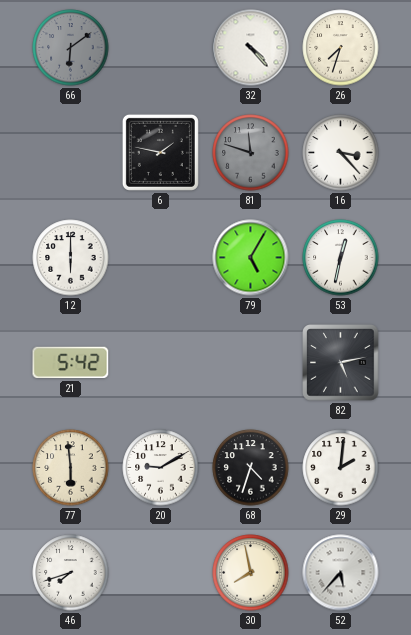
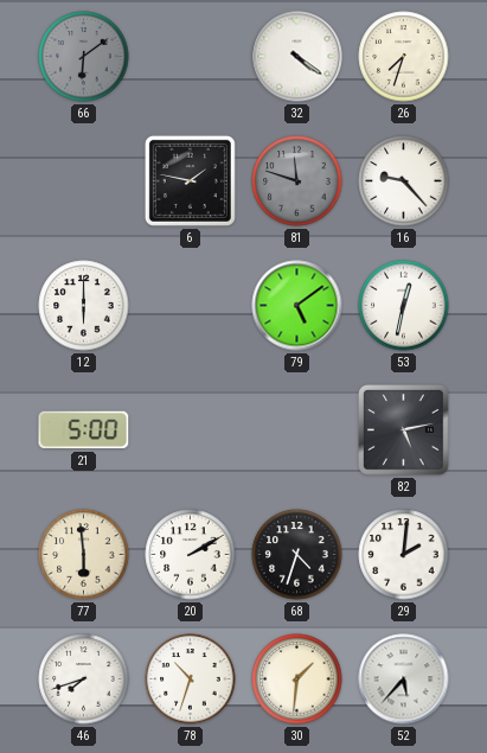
32: 4:23 -> 4:21
16: 3:23 -> 9:23
79: 5:05 -> 5:09
21: 5:42 -> 5:00
20: 9:10 -> 2:10
78: none -> 10:33
30: 7:58 -> 1:31
